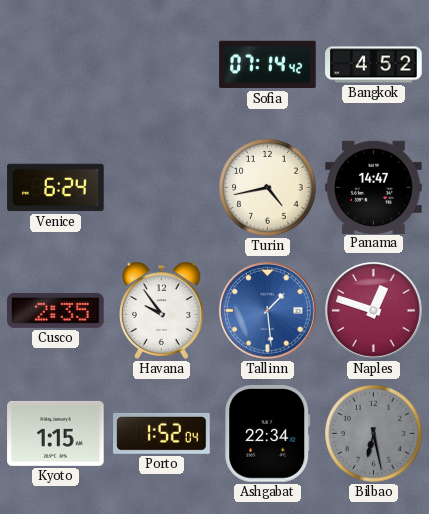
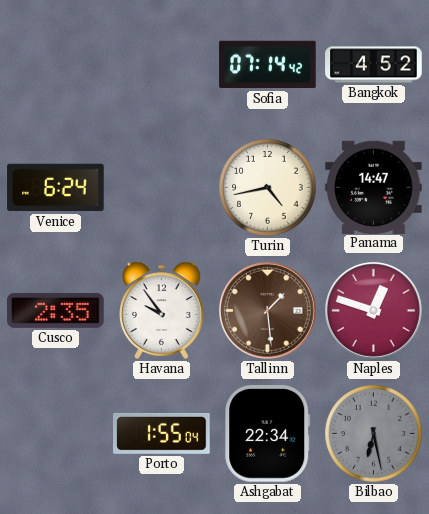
Tallinn dial: blue -> brown
Kyoto: 1:15 -> none
Porto: 1:52 -> 1:55
